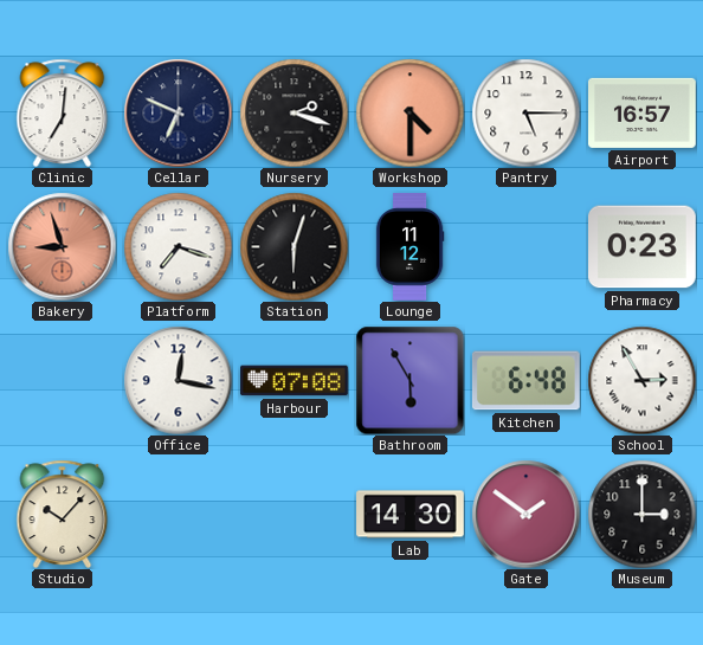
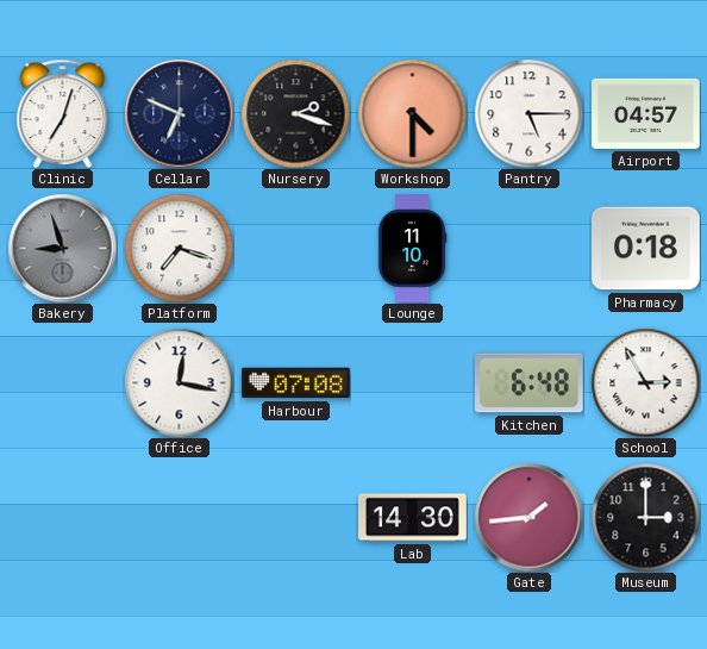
Clinic: 7:01 -> 7:03
Airport: 16:57 -> 04:57
Bakery dial: salmon -> grey
Station: 6:03 -> none
Lounge: 11:12 -> 11:10
Pharmacy: 0:23 -> 0:18
Bathroom: 5:55 -> none
Studio: 10:07 -> none
Gate: 1:51 -> 1:44
